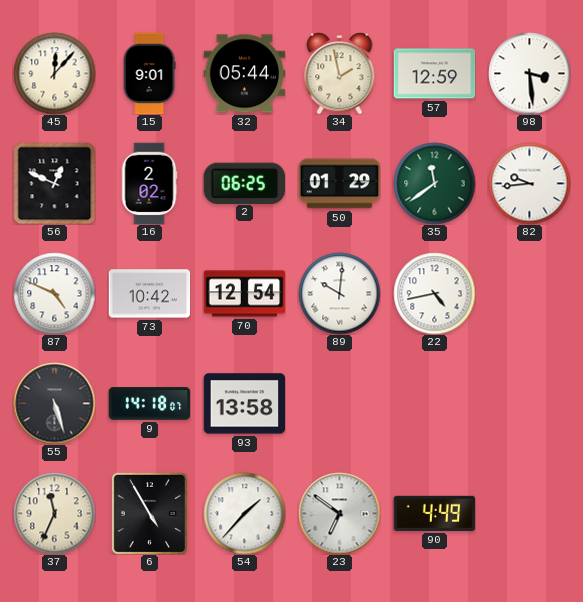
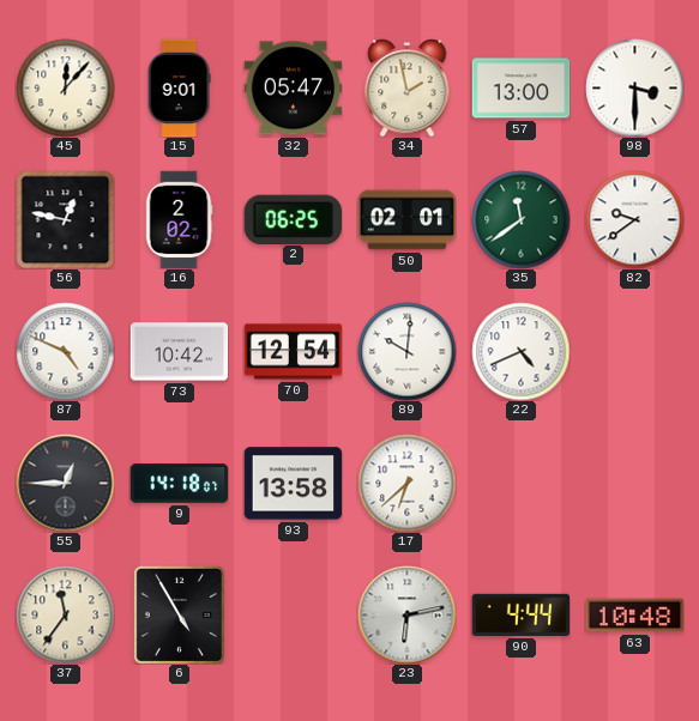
32: 05:44 -> 05:47
57: 12:59 -> 13:00
98: 3:29 -> 3:30
56: 12:49 -> 12:47
50: 01:29 -> 02:01
82: 9:44 -> 9:39
22: 4:43 -> 4:41
55: 5:27 -> 12:45
17: none -> 6:38
37: 11:34 -> 11:36
54: 1:37 -> none
23: 6:51 -> 6:13
90: 4:49 -> 4:44
63: none -> 10:48
